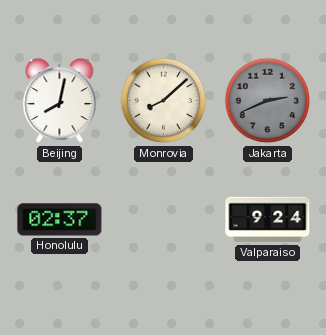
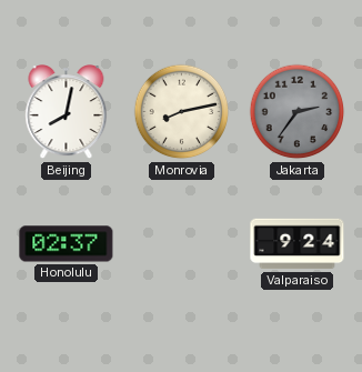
Monrovia: 8:08 -> 8:13
Jakarta: 2:41 -> 2:36
